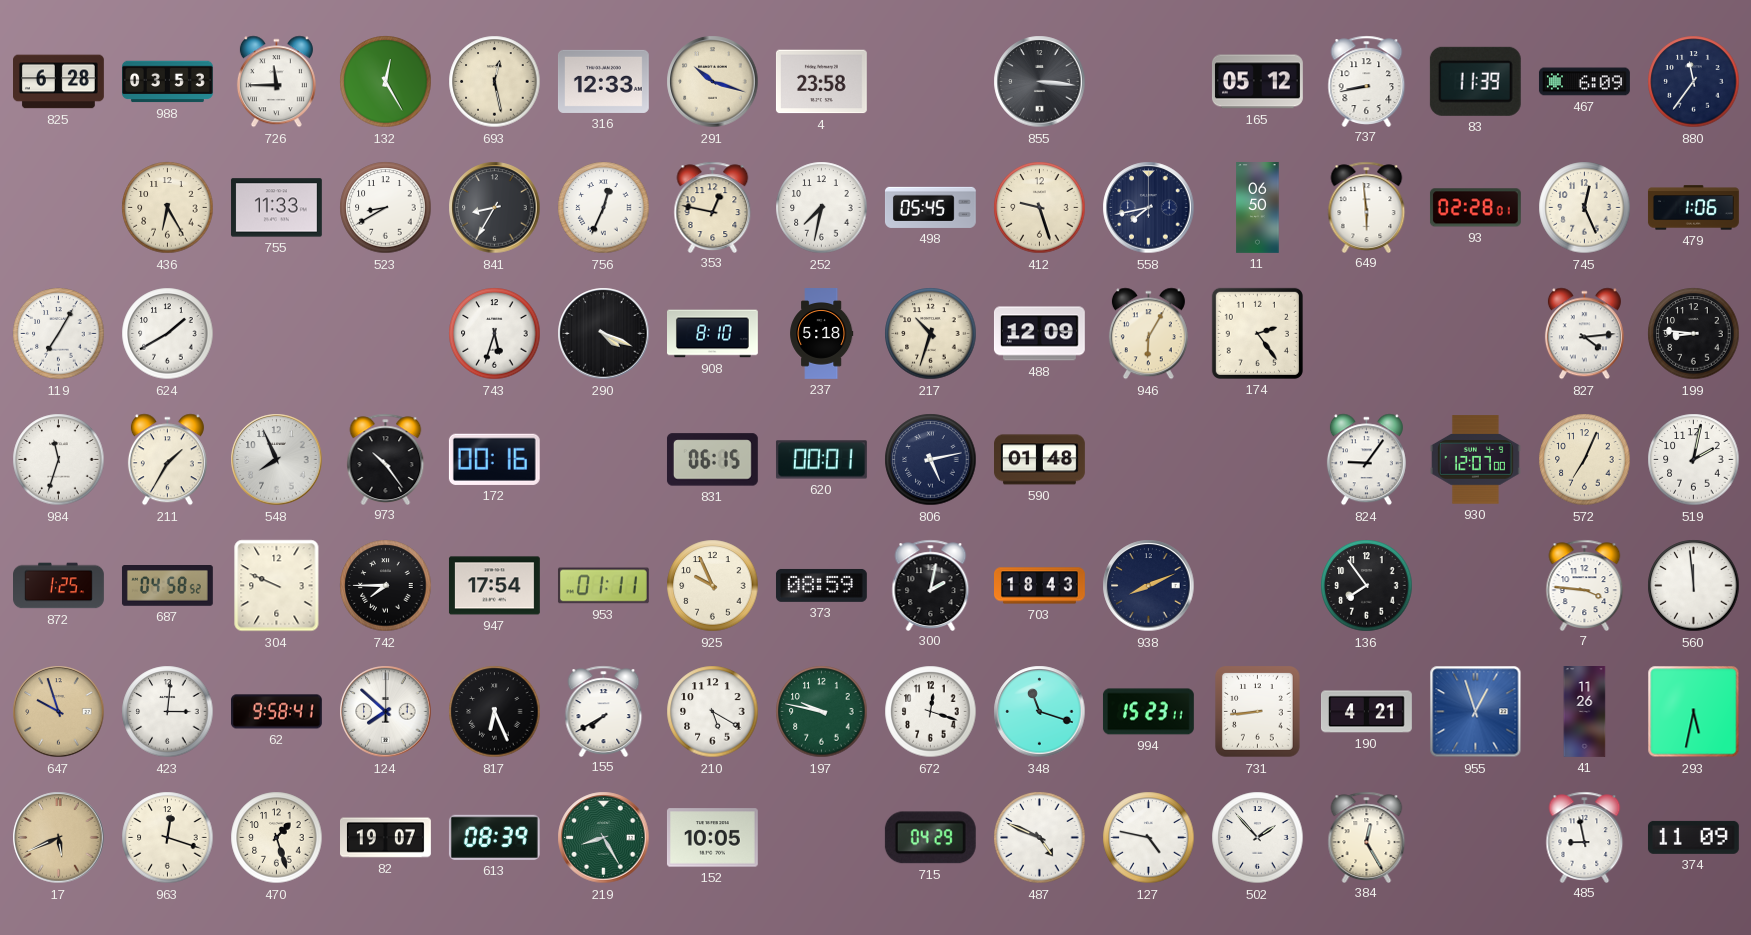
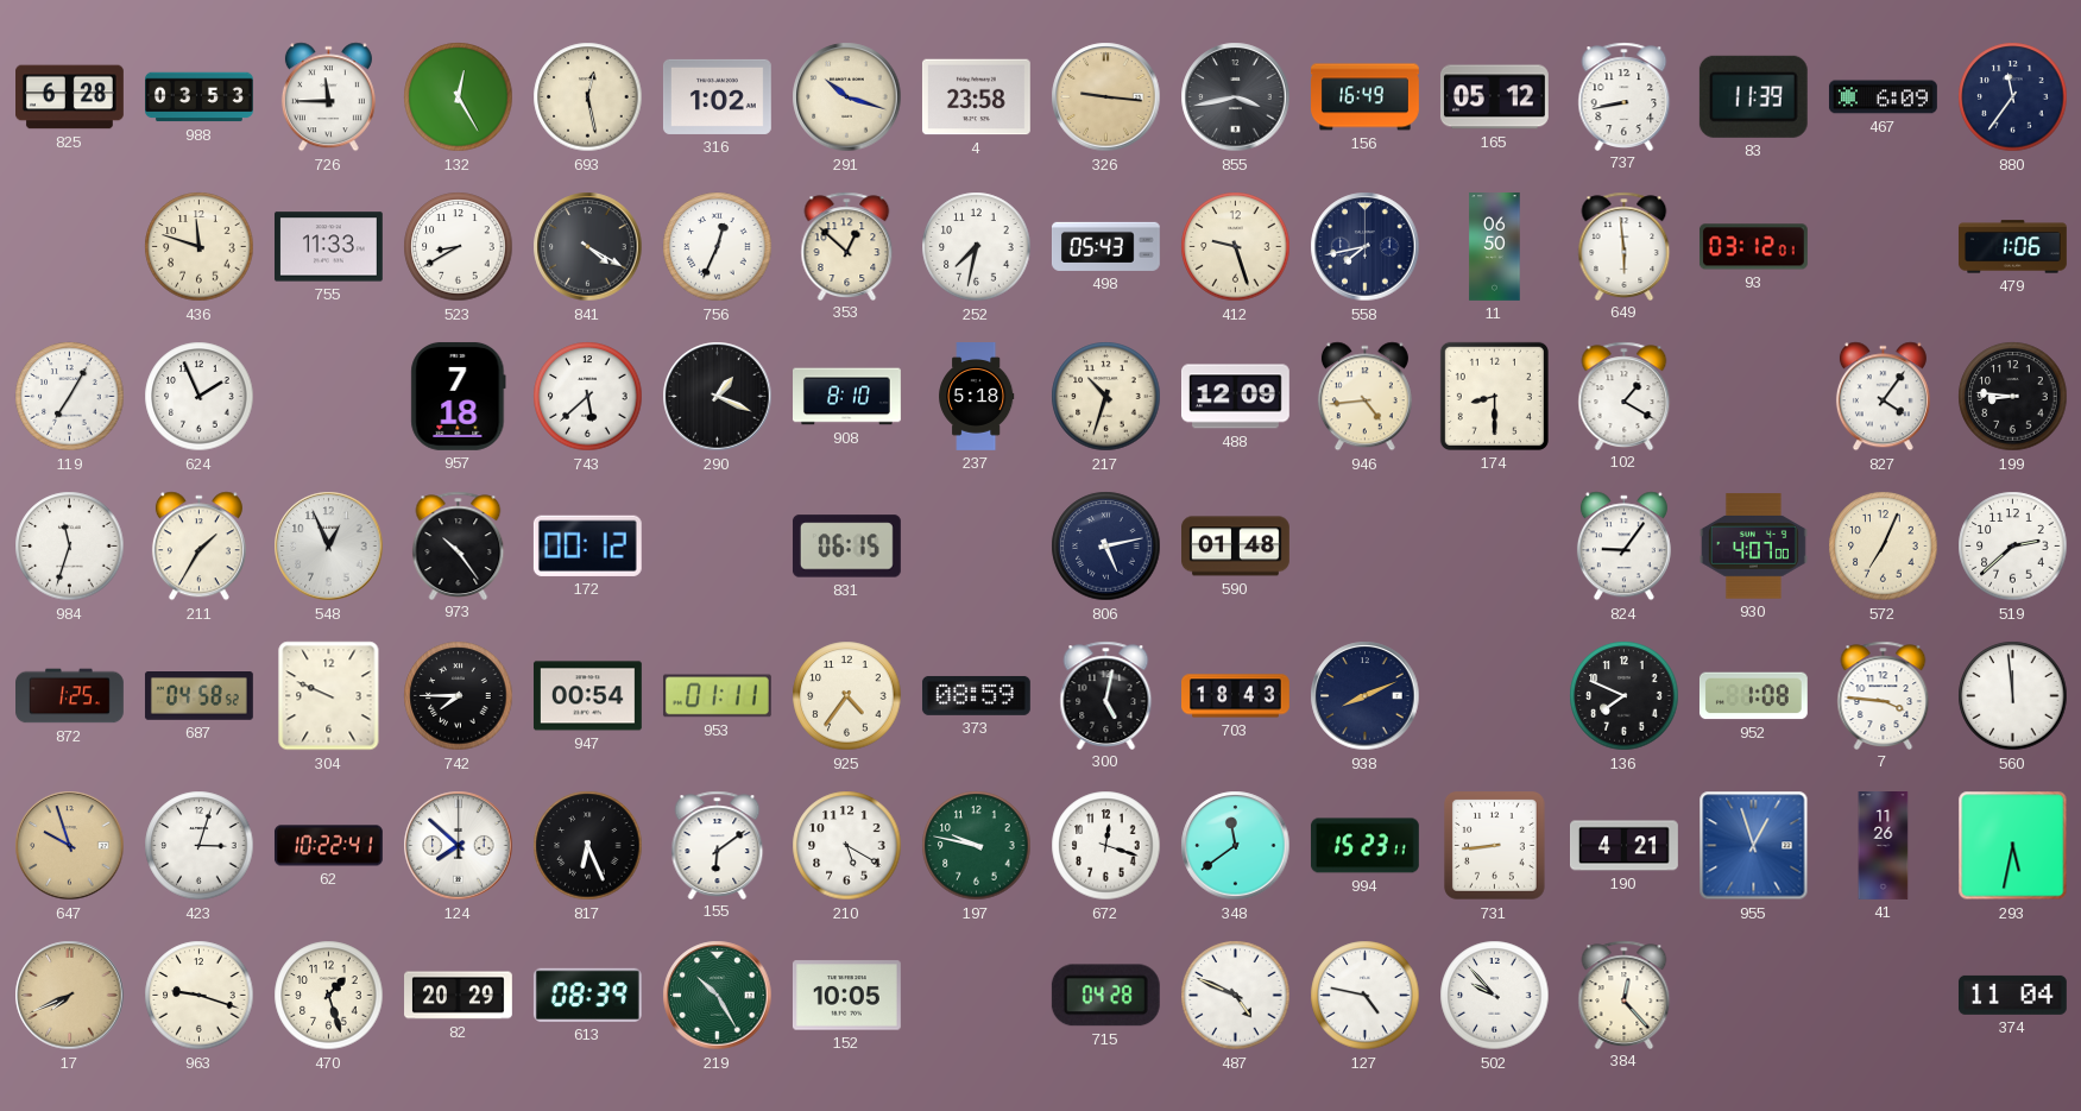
316: 12:33 -> 1:02
326: none -> 9:16
855: 3:16 -> 3:43
156: none -> 16:49
436: 6:25 -> 11:48
841: 8:35 -> 4:20
353: 12:47 -> 12:52
498: 05:45 -> 05:43
93: 02:28 -> 03:12
745: 12:26 -> none
624: 1:40 -> 1:56
957: none -> 7:18
743: 5:33 -> 5:38
290: 4:19 -> 1:19
946: 6:05 -> 4:44
174: 2:24 -> 8:30
102: none -> 1:20
827: 4:14 -> 4:06
548: 7:56 -> 12:56
172: 00:16 -> 00:12
620: 00:01 -> none
930: 12:07 -> 4:07
519: 2:02 -> 2:38
947: 17:54 -> 00:54
925: 9:56 -> 4:36
300: 2:02 -> 5:02
136: 7:54 -> 7:49
952: none -> 1:08
423: 3:01 -> 3:03
62: 9:58 -> 10:22
155: 7:40 -> 6:09
348: 11:18 -> 11:39
17: 5:41 -> 7:41
963: 12:18 -> 9:18
82: 19:07 -> 20:29
219: 8:25 -> 10:25
715: 04:29 -> 04:28
502: 1:53 -> 9:53
384: 12:25 -> 12:23
485: 8:58 -> none
374: 11:09 -> 11:04
